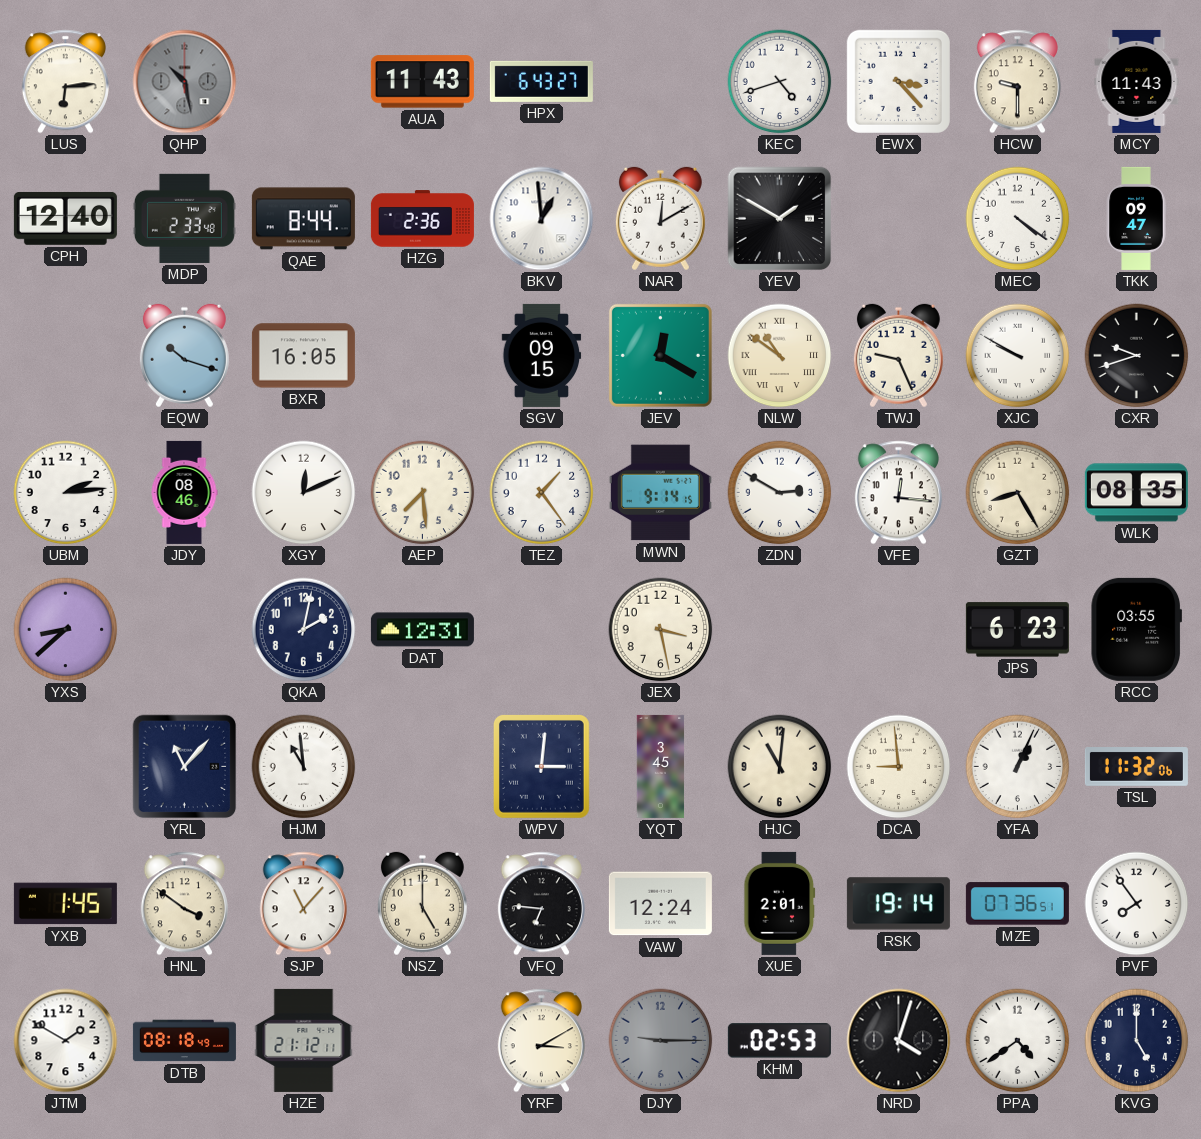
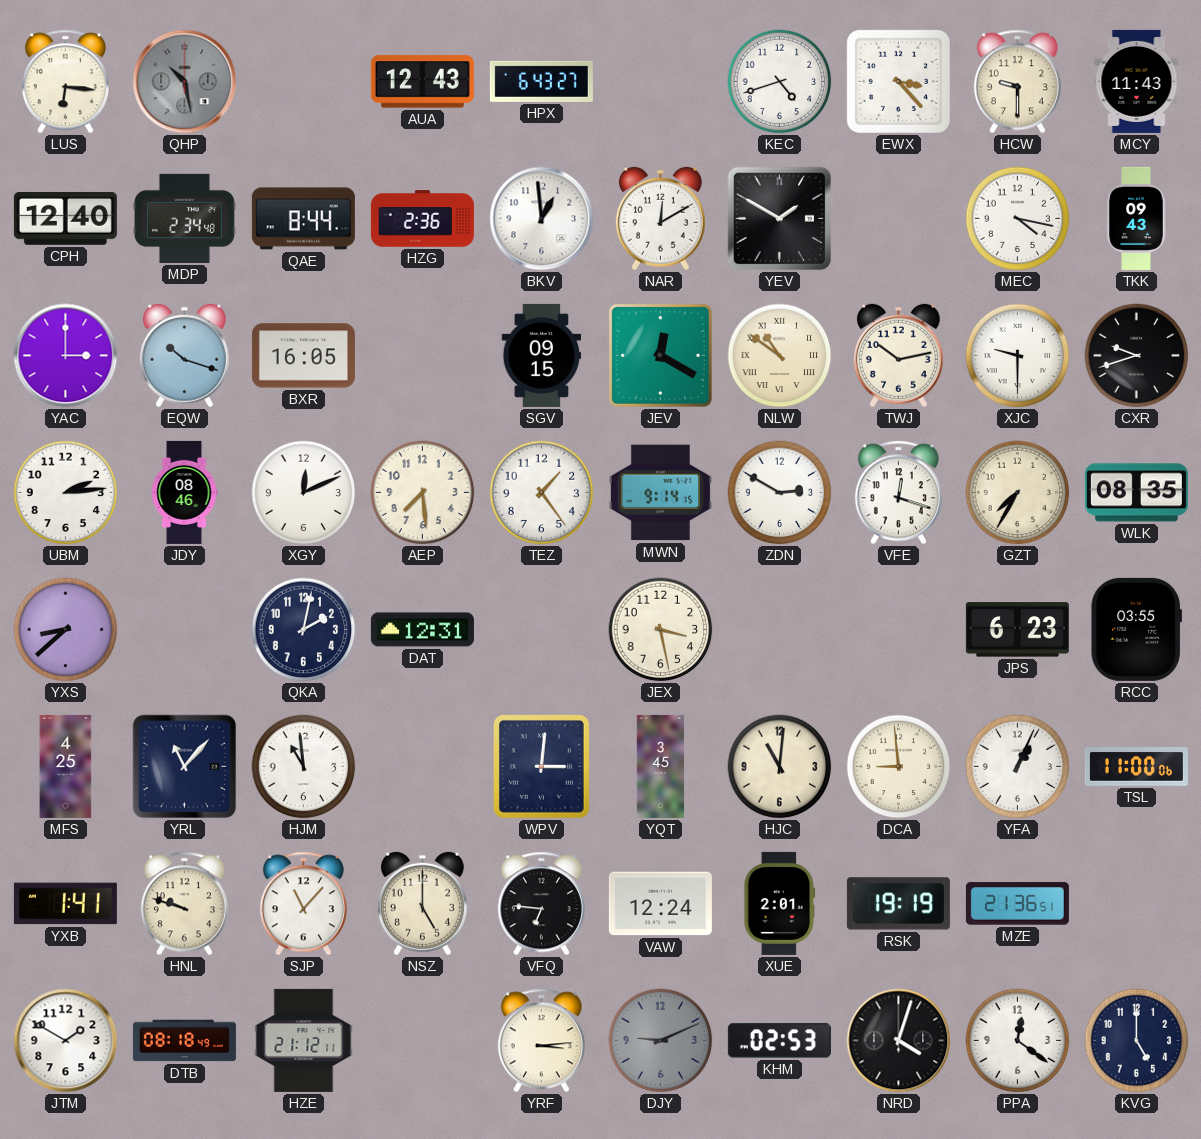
LUS: 6:14 -> 6:16
AUA: 11:43 -> 12:43
MDP: 2:33 -> 2:34
MEC: 4:21 -> 4:17
TKK: 09:47 -> 09:43
YAC: none -> 3:00
TWJ: 9:26 -> 10:13
XJC: 9:50 -> 9:30
VFE: 12:16 -> 12:18
GZT: 8:25 -> 7:35
MFS: none -> 4:25
TSL: 11:32 -> 11:00
YXB: 1:45 -> 1:41
HNL: 3:51 -> 9:48
RSK: 19:14 -> 19:19
MZE: 07:36 -> 21:36
PVF: 7:54 -> none
YRF: 3:10 -> 3:14
DJY: 9:15 -> 9:11
PPA: 4:39 -> 12:21
